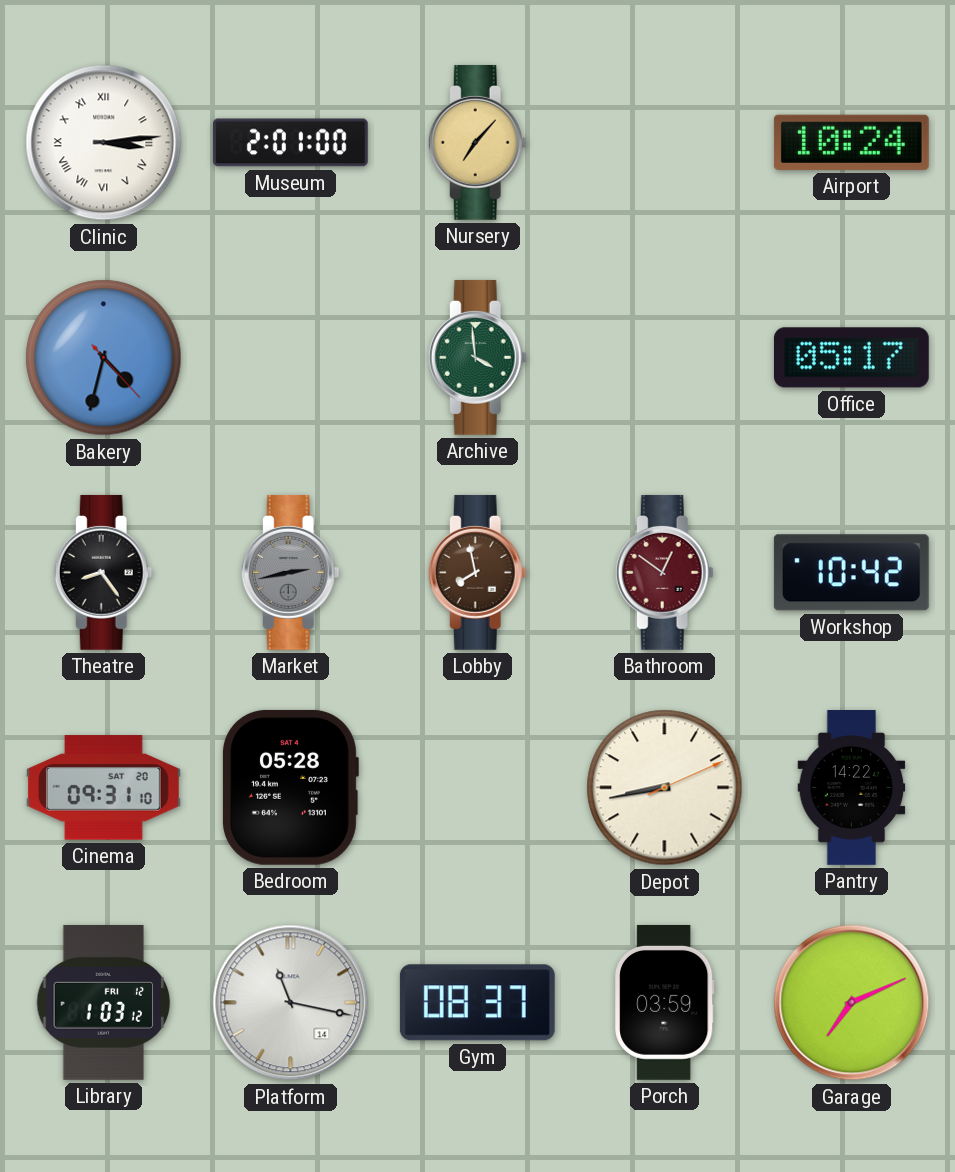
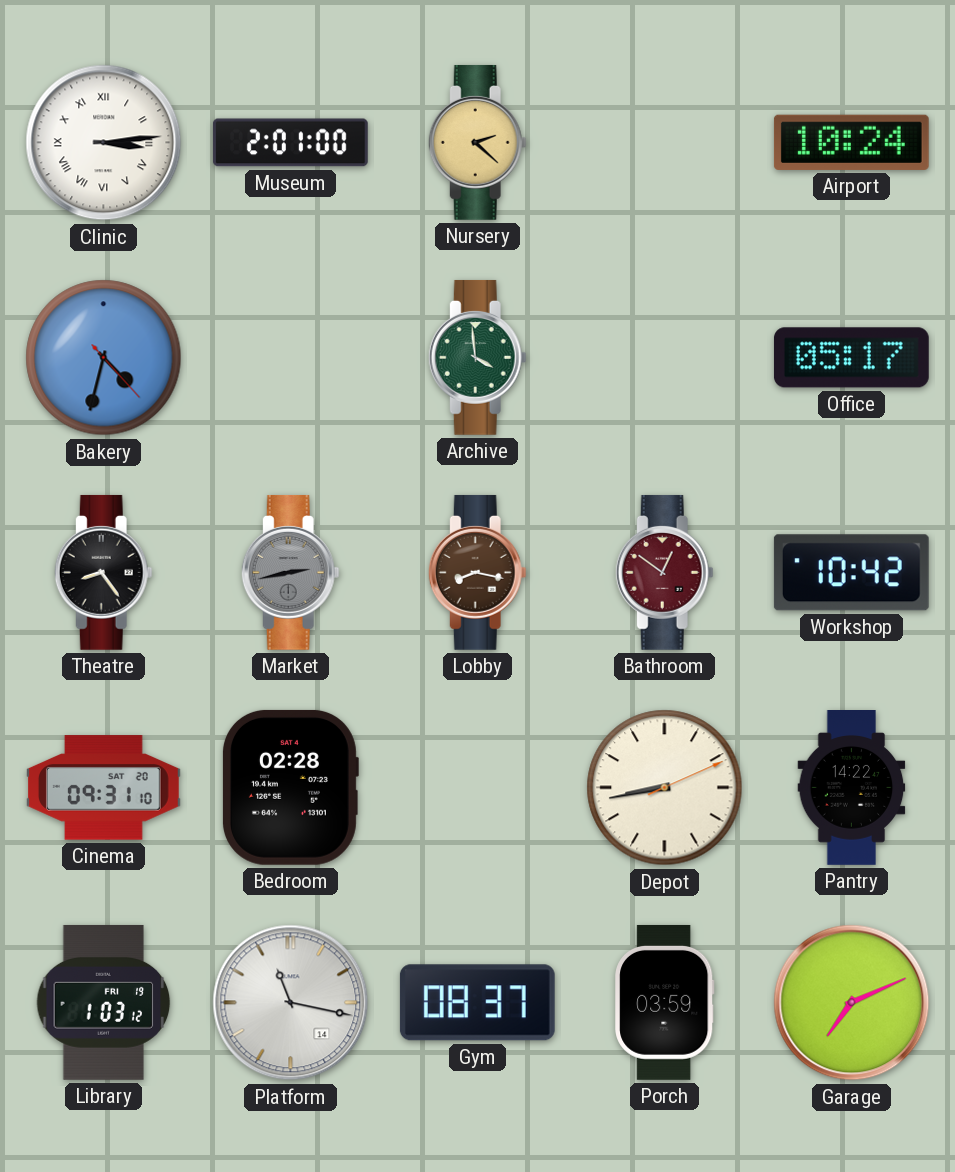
Nursery: 7:07 -> 2:22
Lobby: 7:58 -> 8:17
Bedroom: 05:28 -> 02:28
Library date: FRI 12 -> FRI 19
